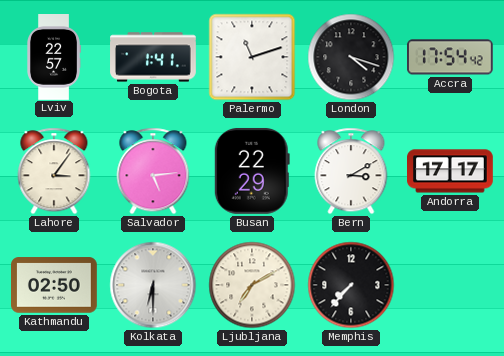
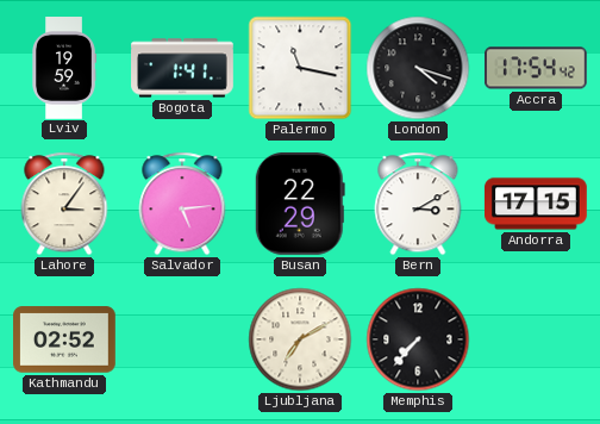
Lviv: 22:57 -> 19:59
Palermo: 11:12 -> 11:17
Andorra: 17:17 -> 17:15
Kathmandu: 02:50 -> 02:52
Kolkata: 6:30 -> none
